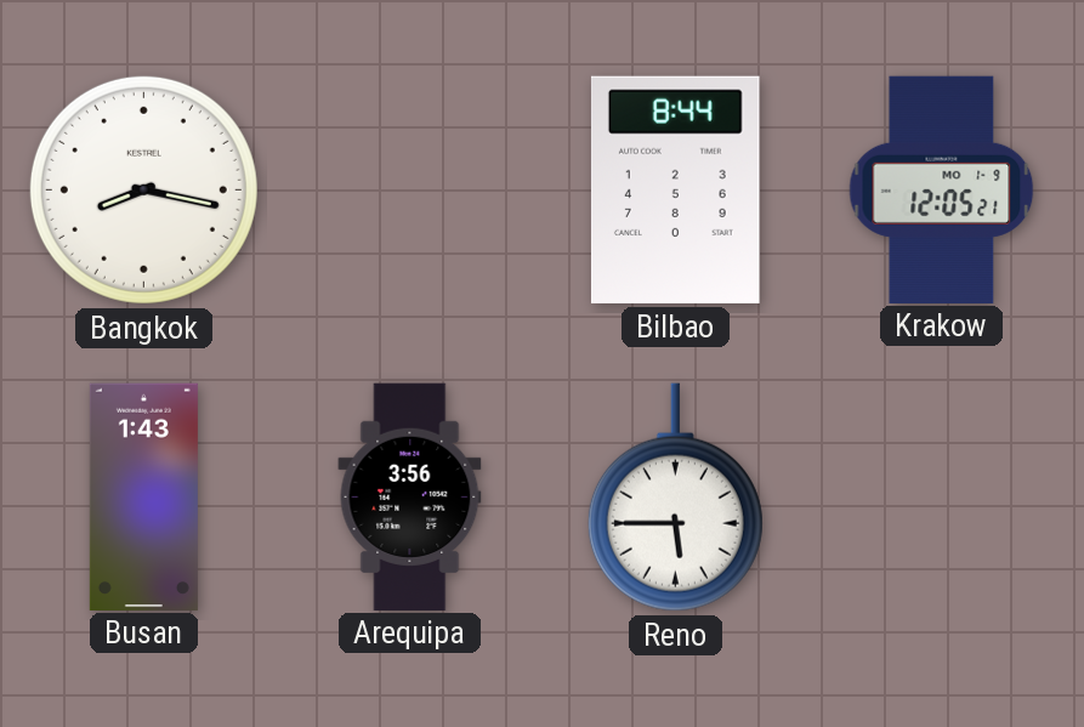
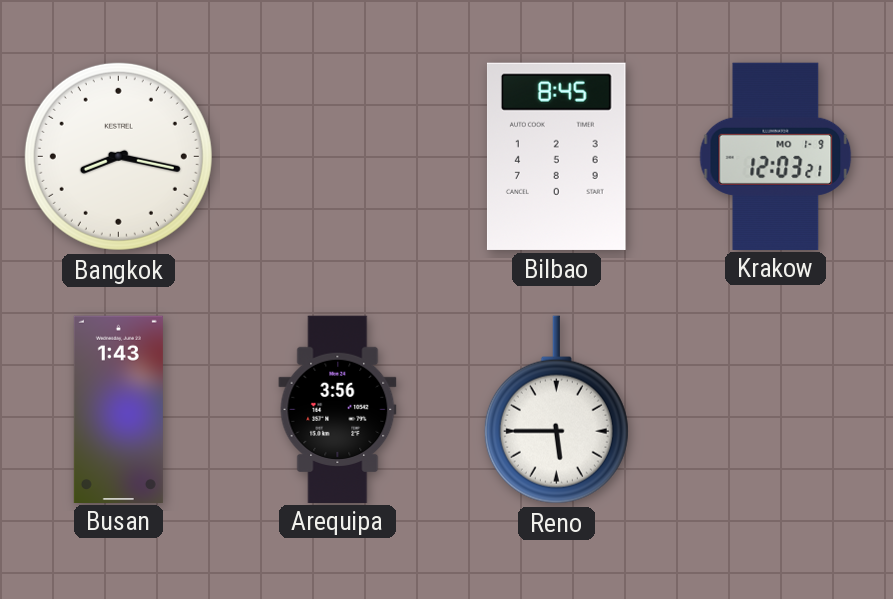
Bilbao: 8:44 -> 8:45
Krakow: 12:05 -> 12:03
